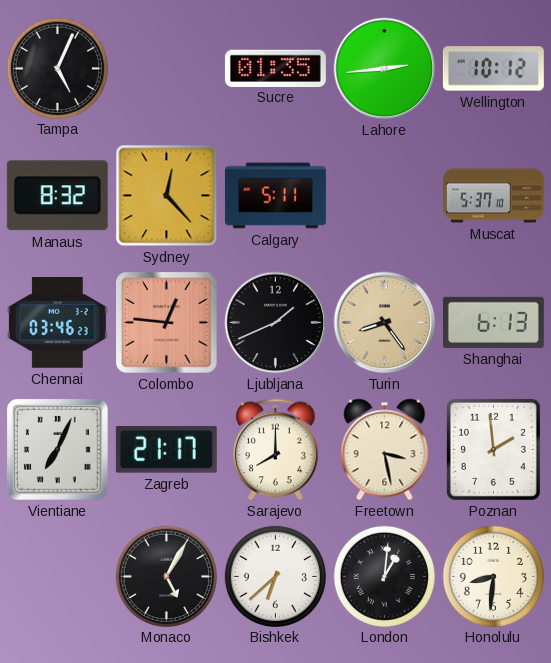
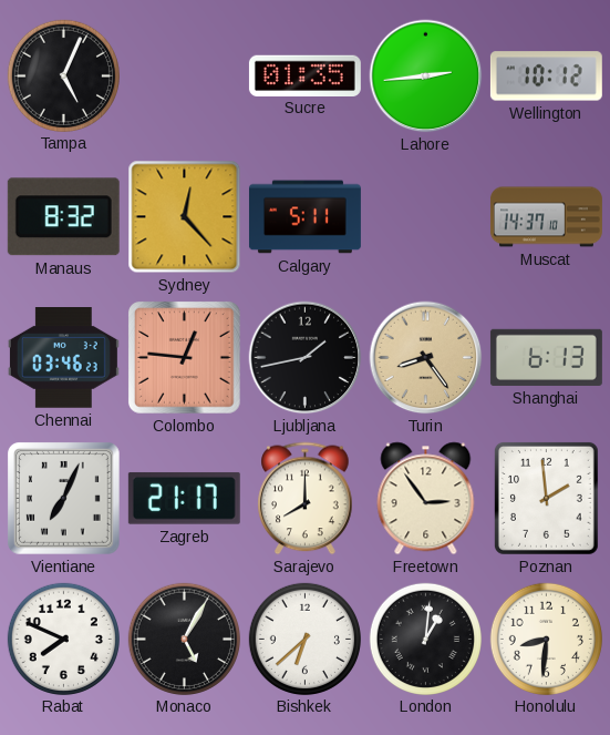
Muscat: 5:37 -> 14:37
Ljubljana: 1:41 -> 1:43
Freetown: 3:28 -> 2:54
Rabat: none -> 7:49
